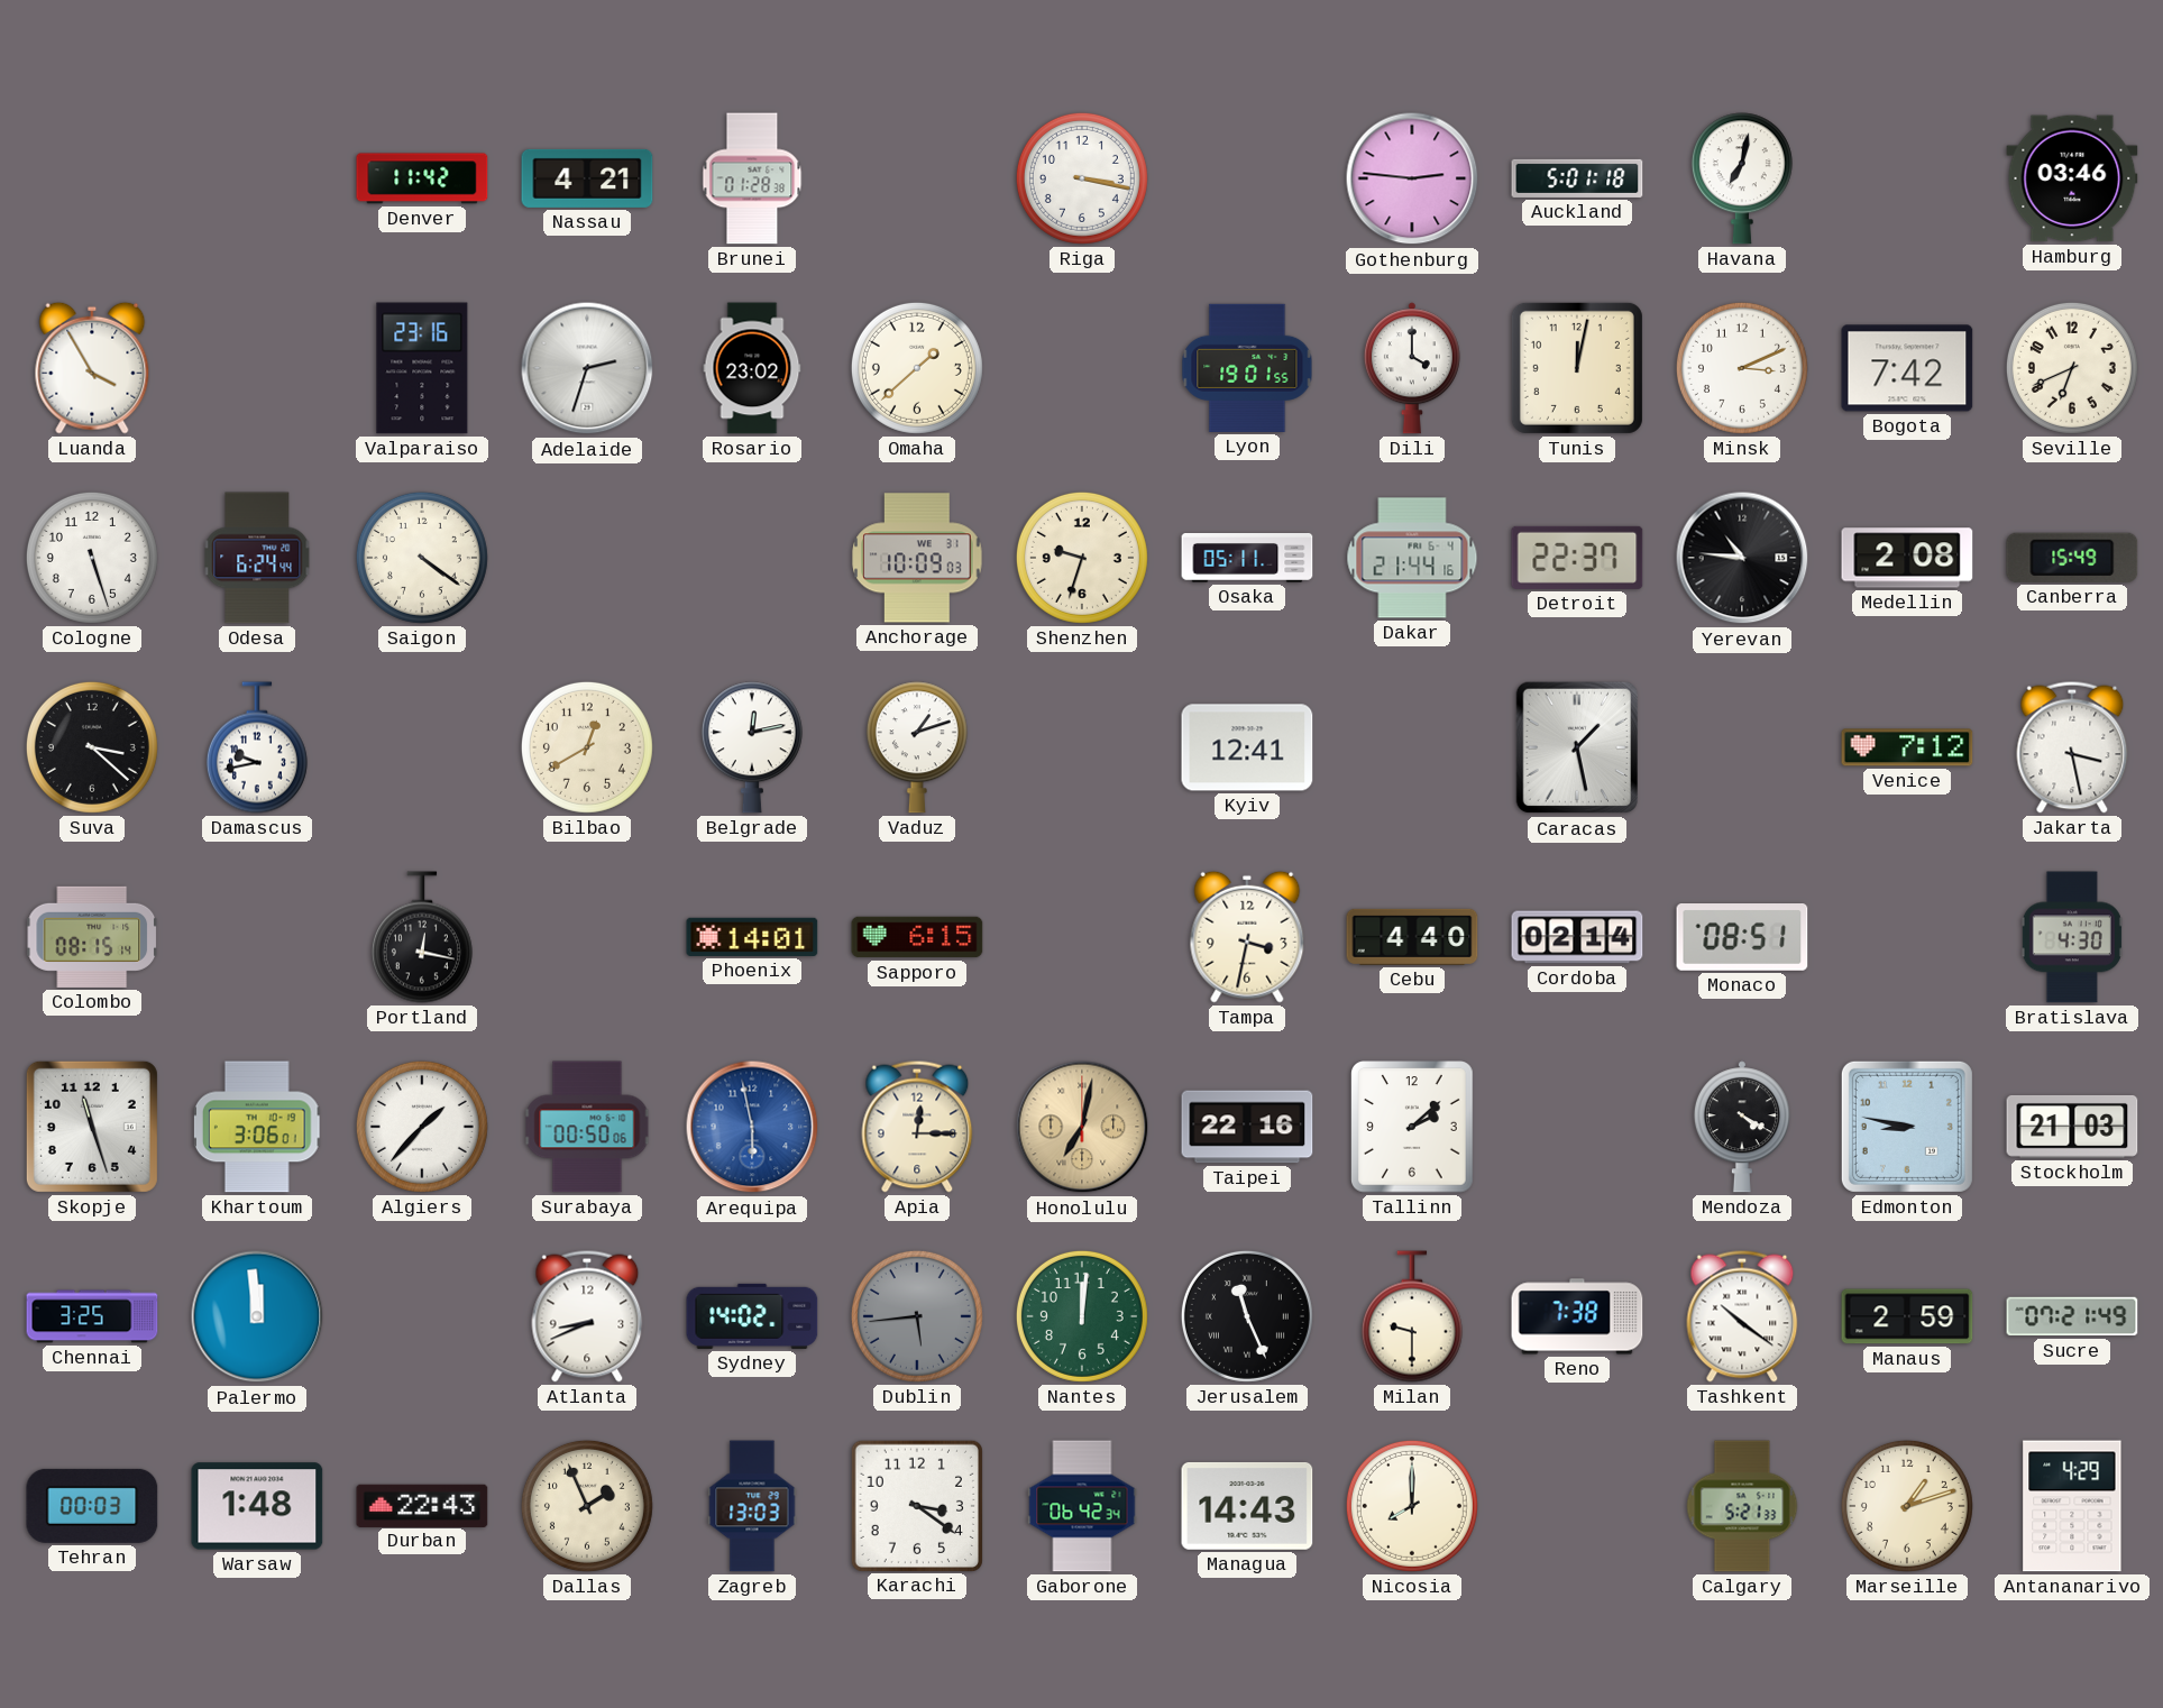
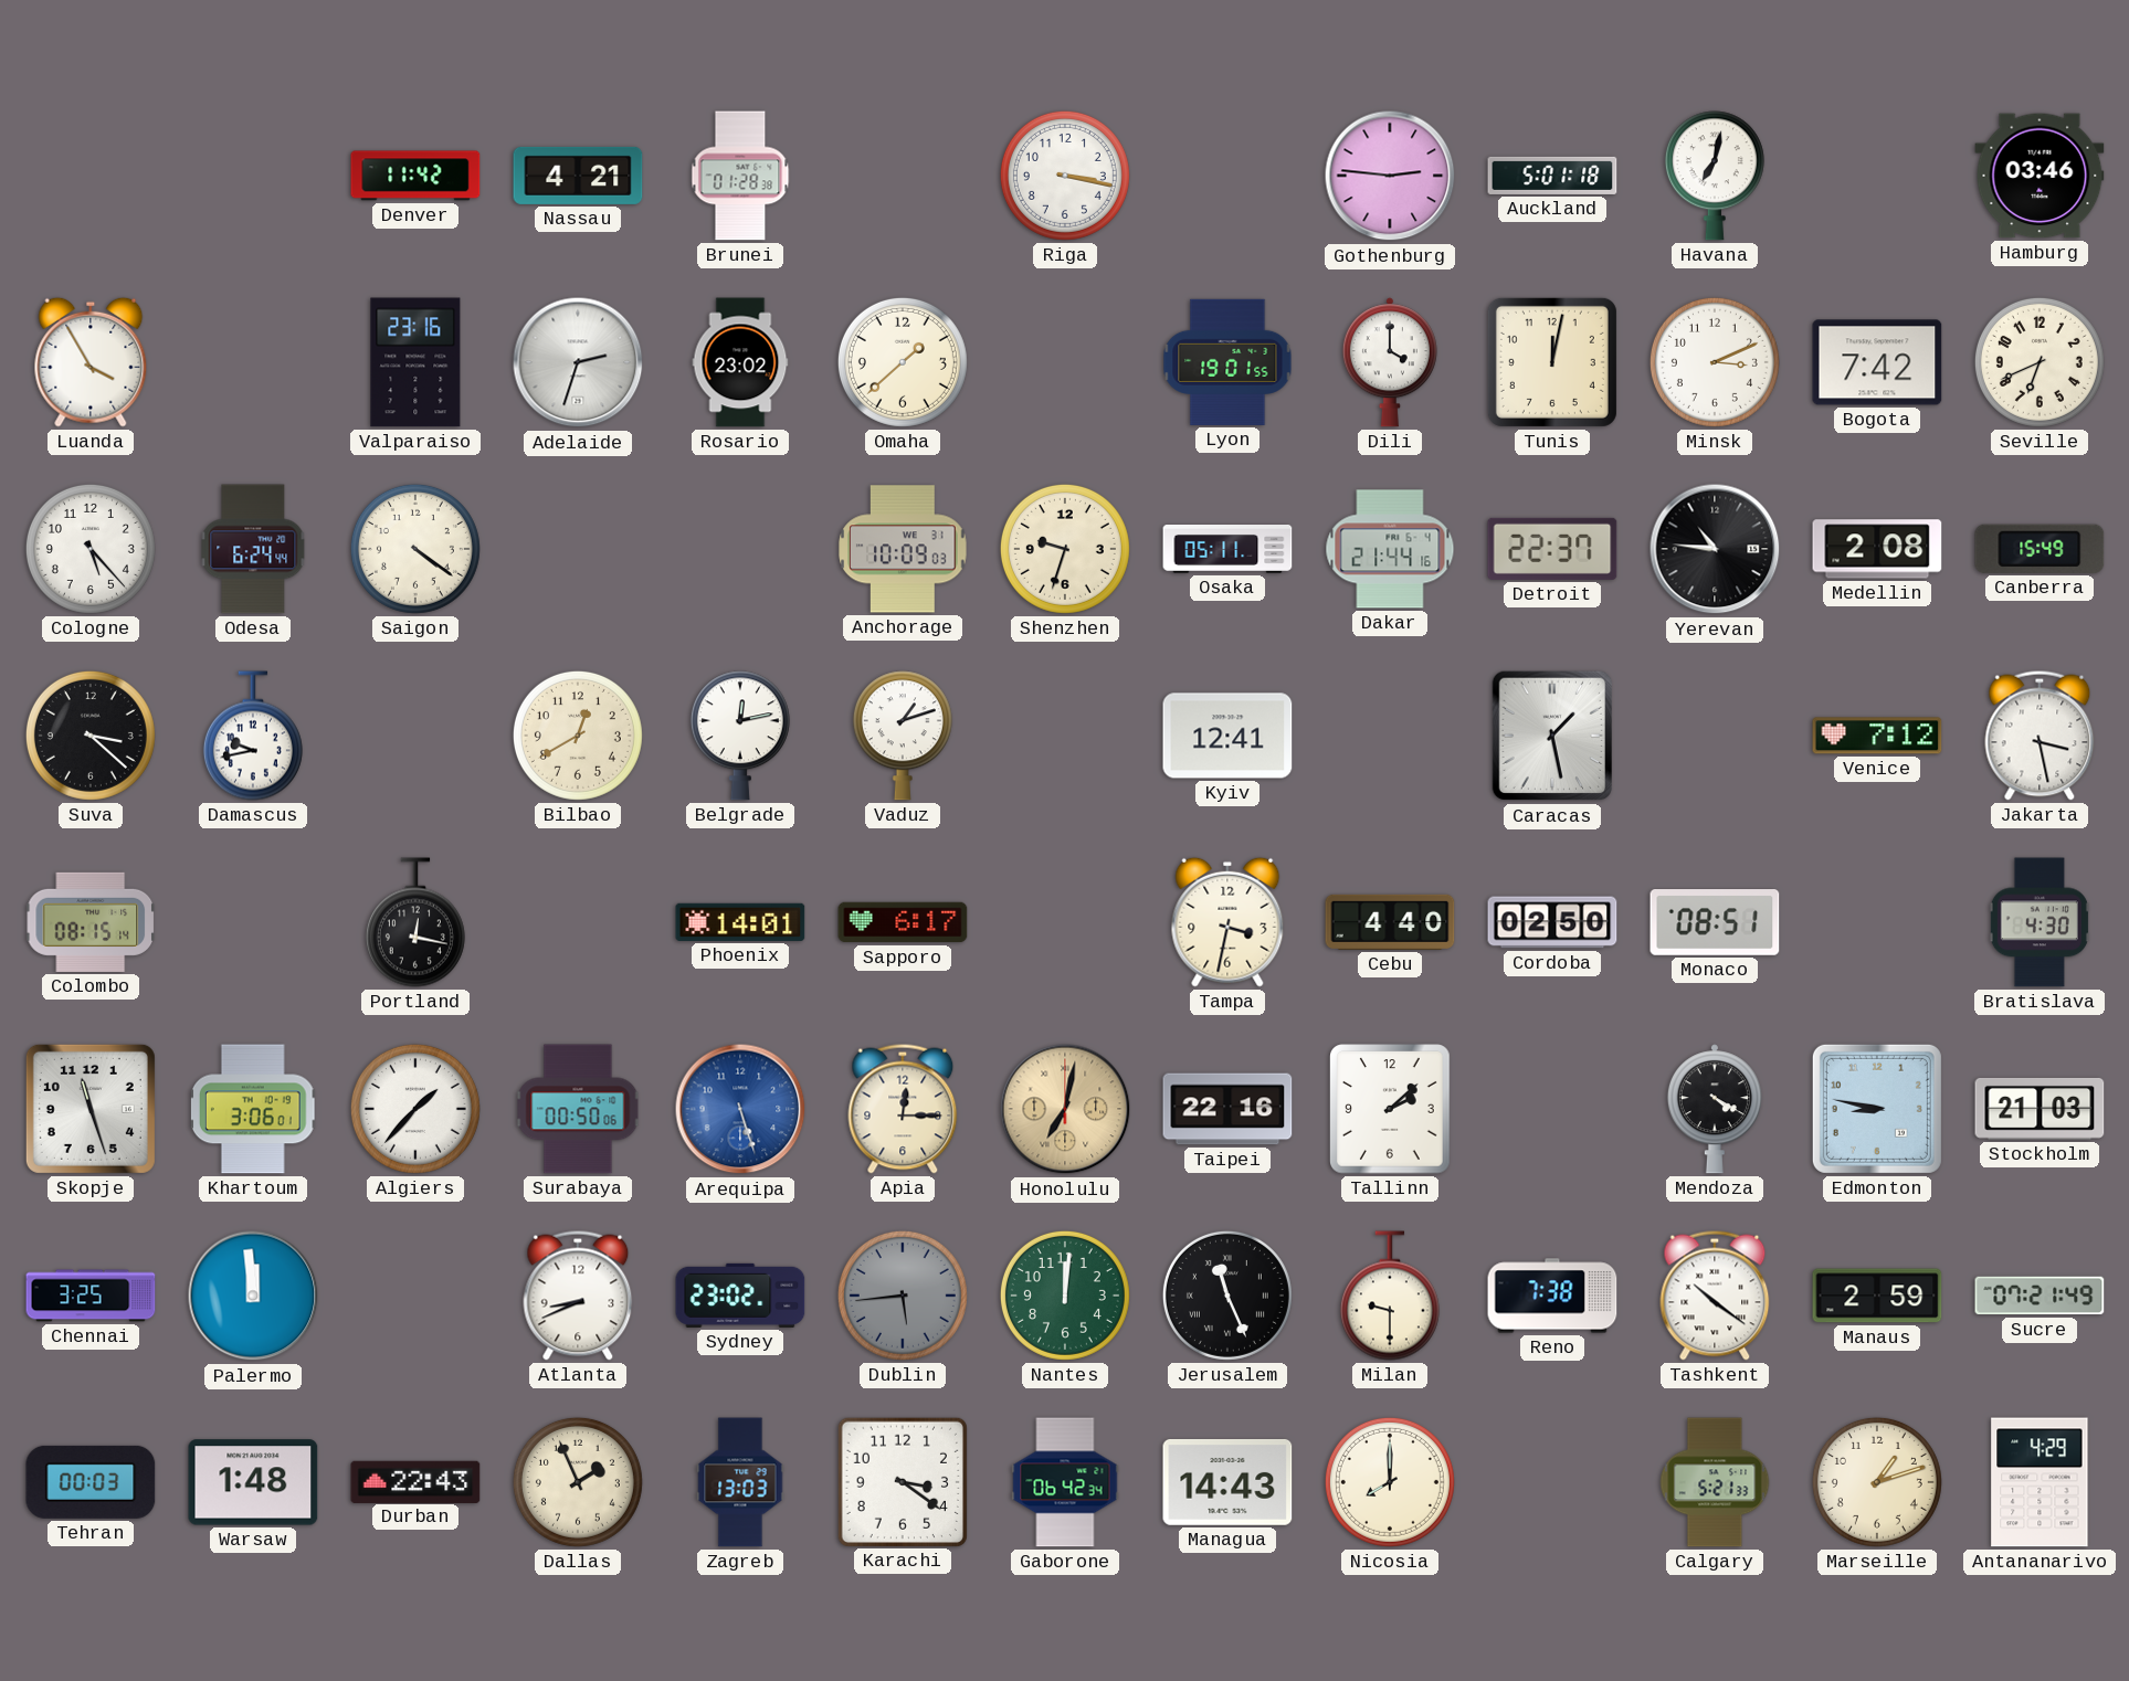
Cologne: 5:27 -> 5:23
Sapporo: 6:15 -> 6:17
Cordoba: 02:14 -> 02:50
Arequipa: 5:58 -> 5:27
Sydney: 14:02 -> 23:02
